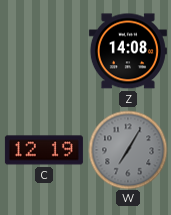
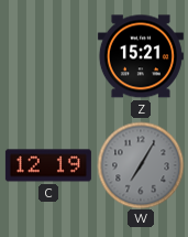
Z: 14:08 -> 15:21
